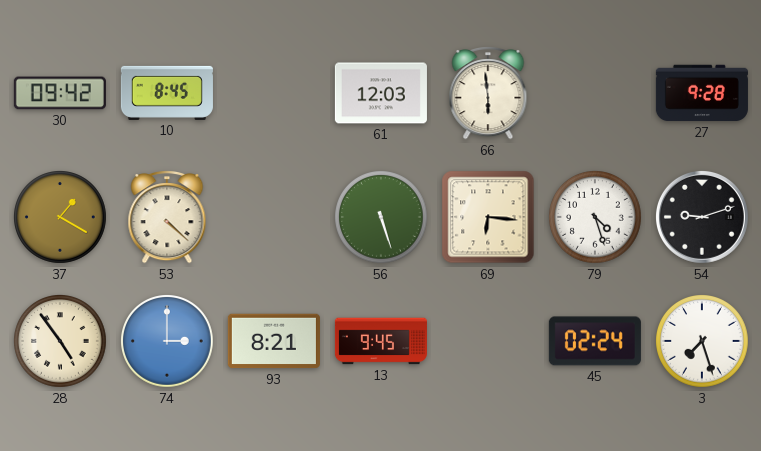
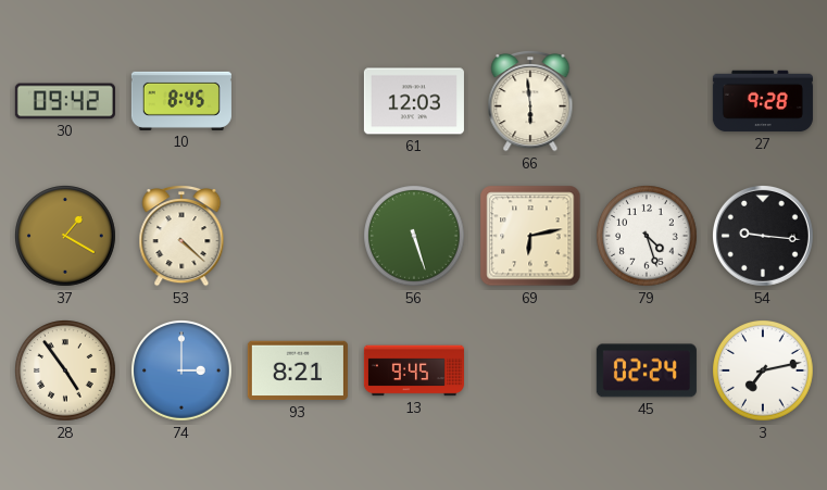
69: 6:16 -> 6:13
54: 9:12 -> 9:16
3: 7:27 -> 7:13
